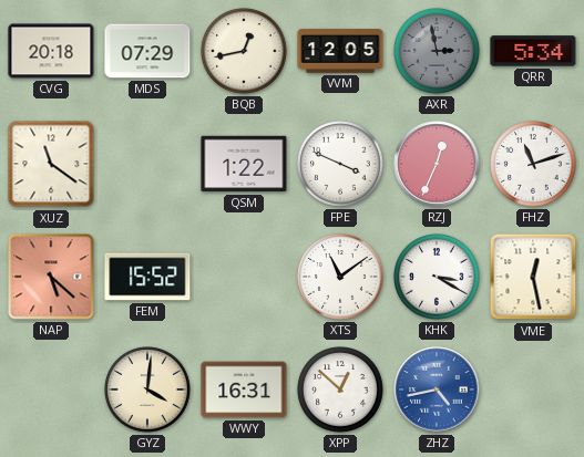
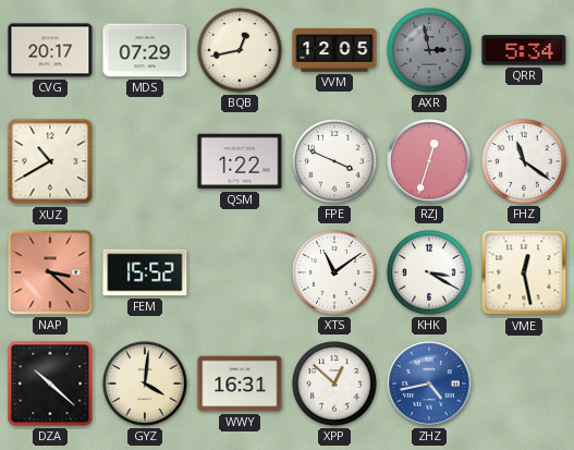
CVG: 20:18 -> 20:17
XUZ: 11:21 -> 10:40
RZJ: 12:34 -> 12:33
FHZ: 11:12 -> 11:21
NAP: 5:22 -> 3:22
DZA: none -> 10:22
